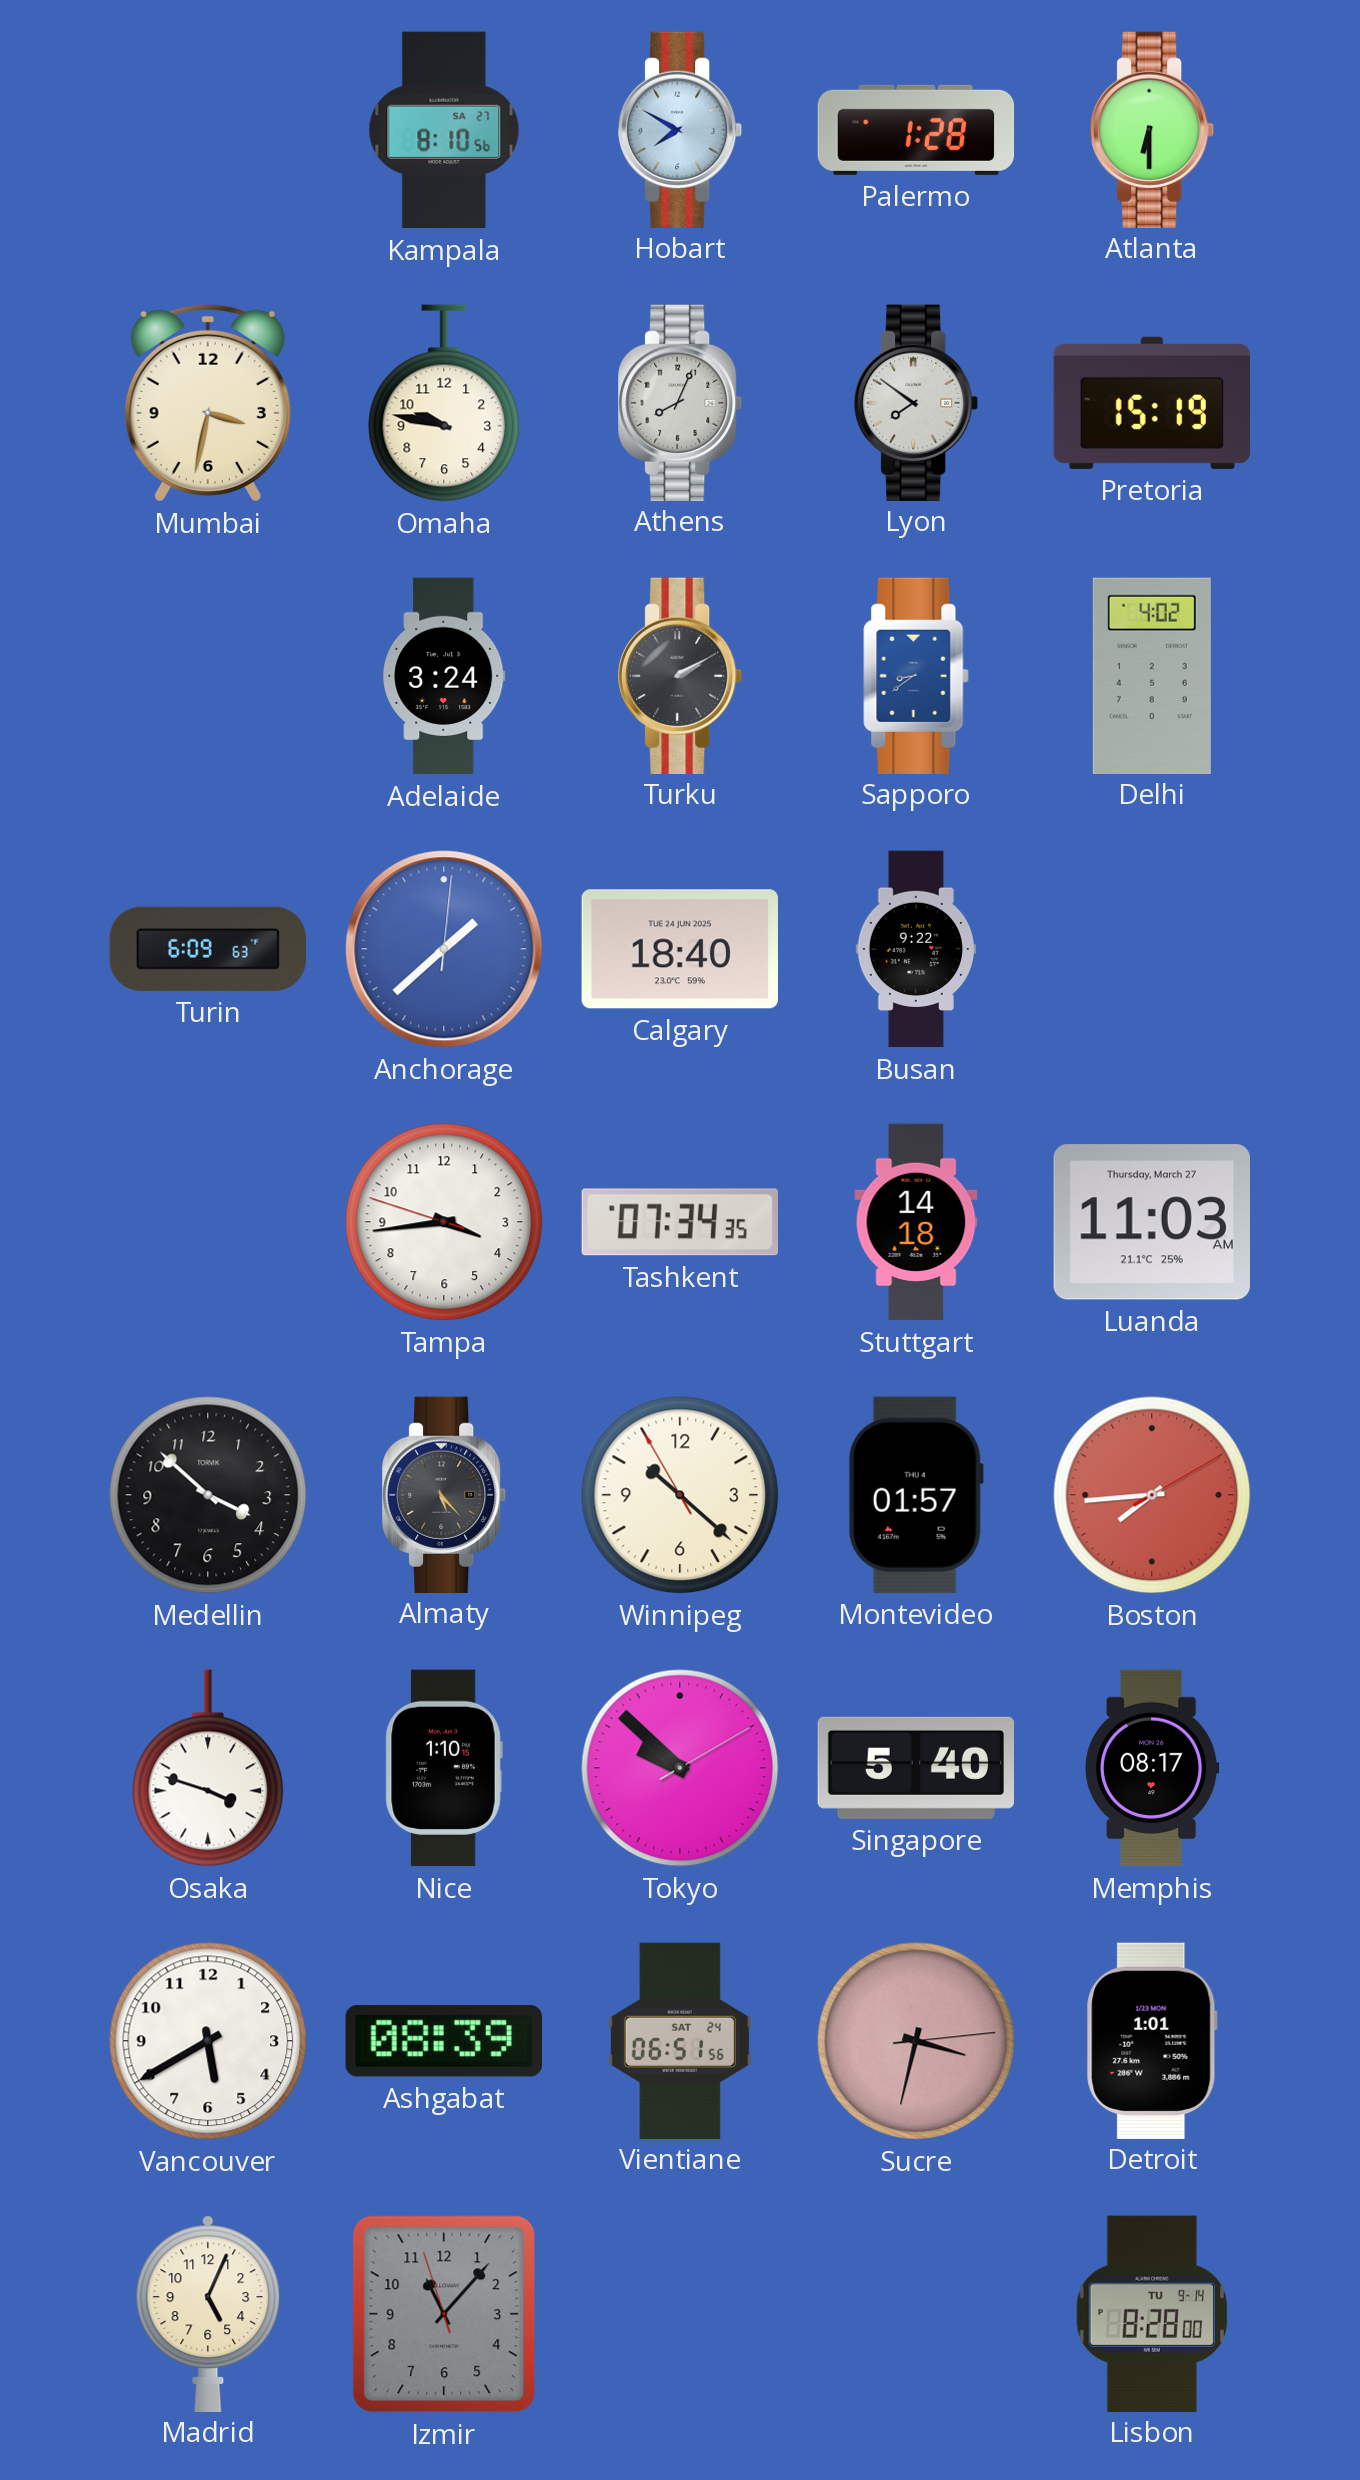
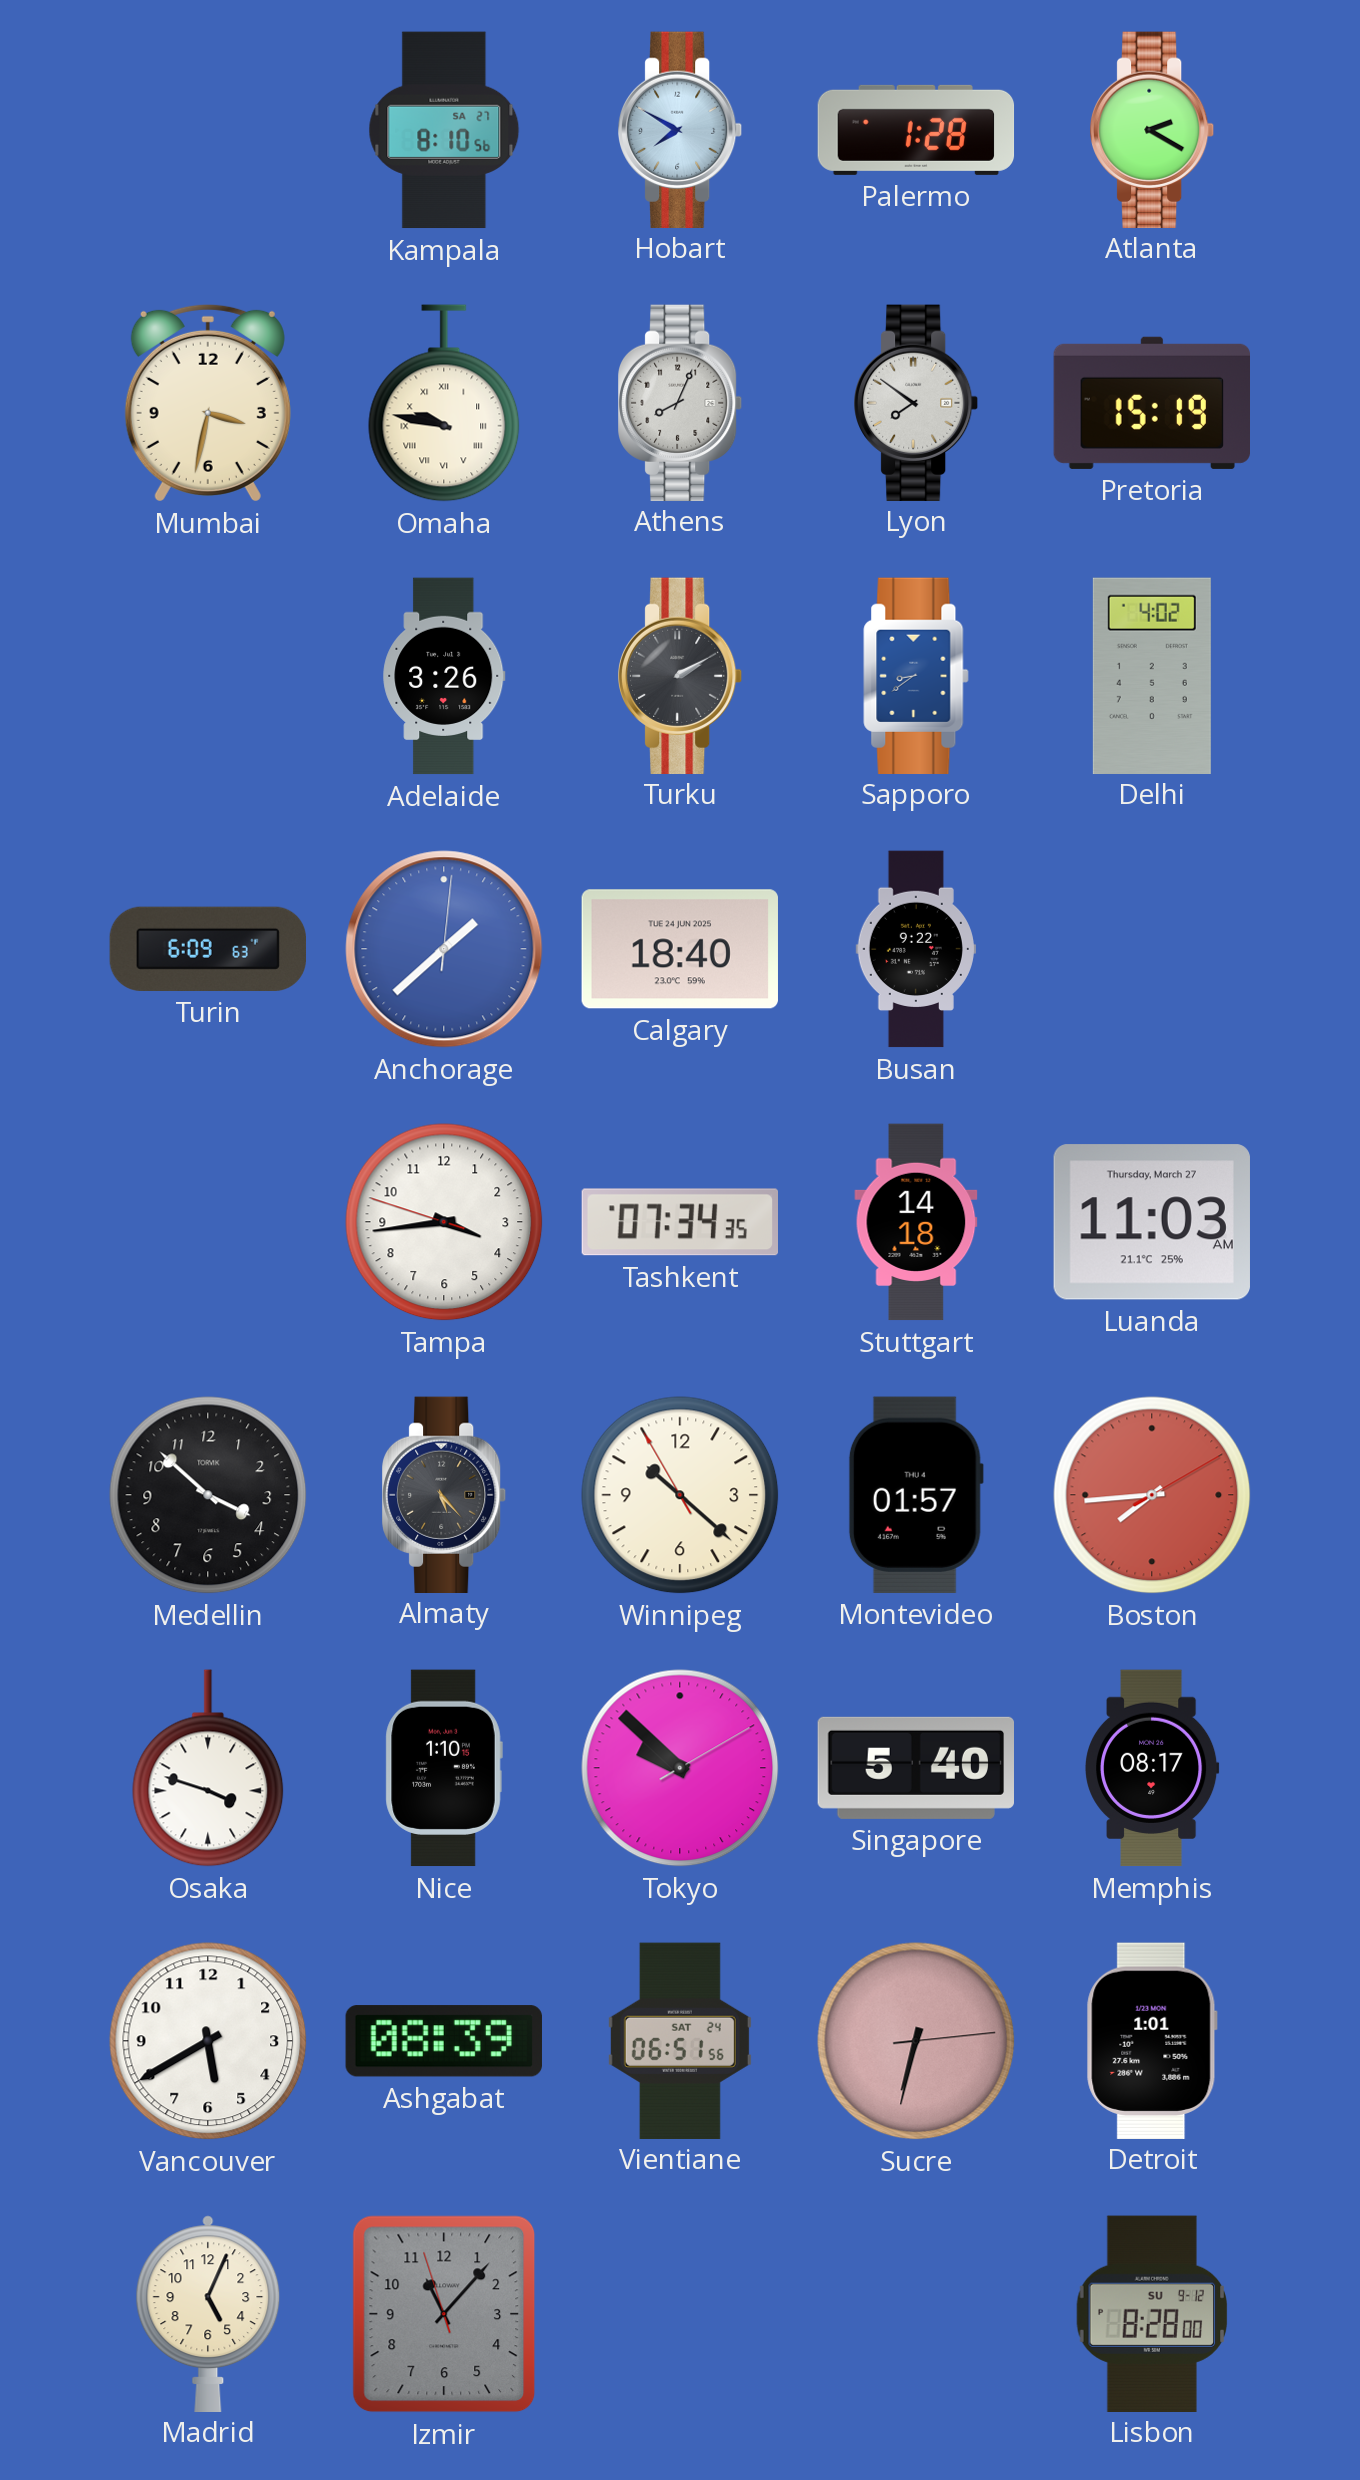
Atlanta: 6:30 -> 2:20
Omaha numerals: Arabic -> Roman
Adelaide: 3:24 -> 3:26
Sucre: 3:32 -> 6:32
Lisbon date: TU 9-14 -> SU 9-12
